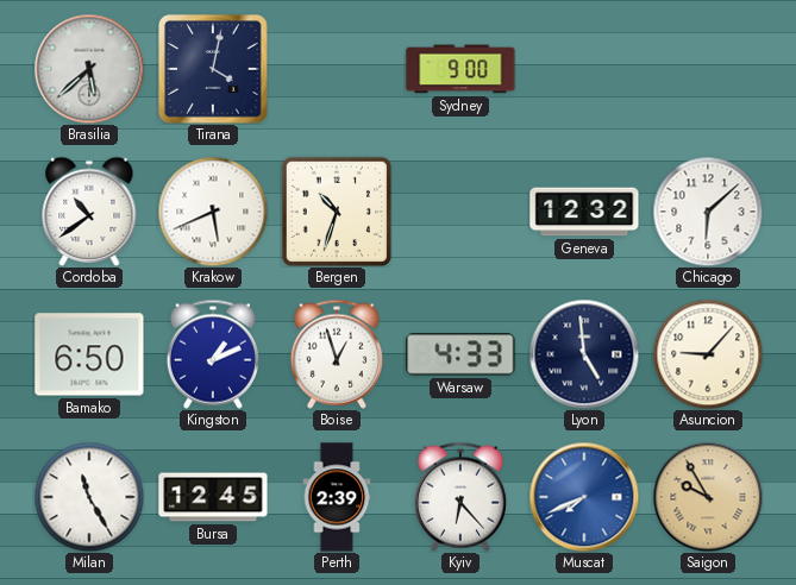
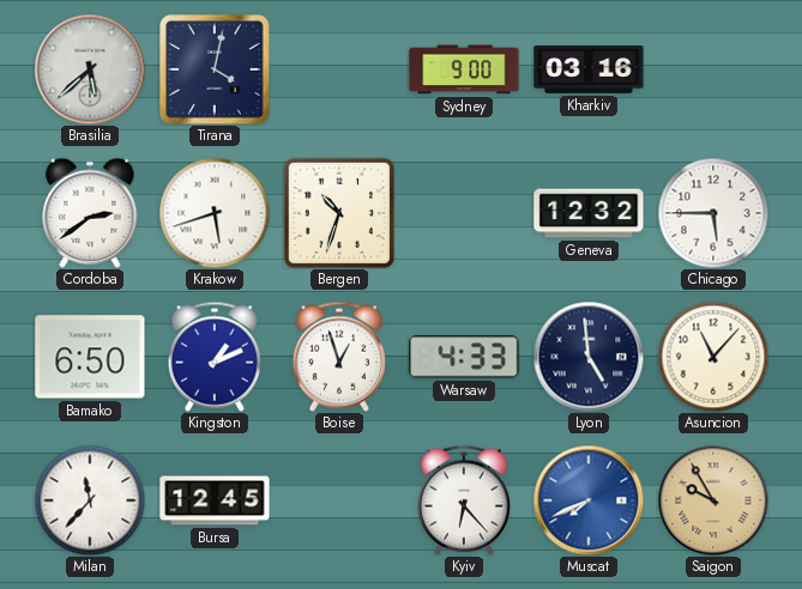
Kharkiv: none -> 03:16
Cordoba: 10:39 -> 2:39
Krakow: 5:41 -> 5:42
Chicago: 6:08 -> 5:45
Asuncion: 9:07 -> 11:07
Milan: 11:25 -> 11:37
Perth: 2:39 -> none
